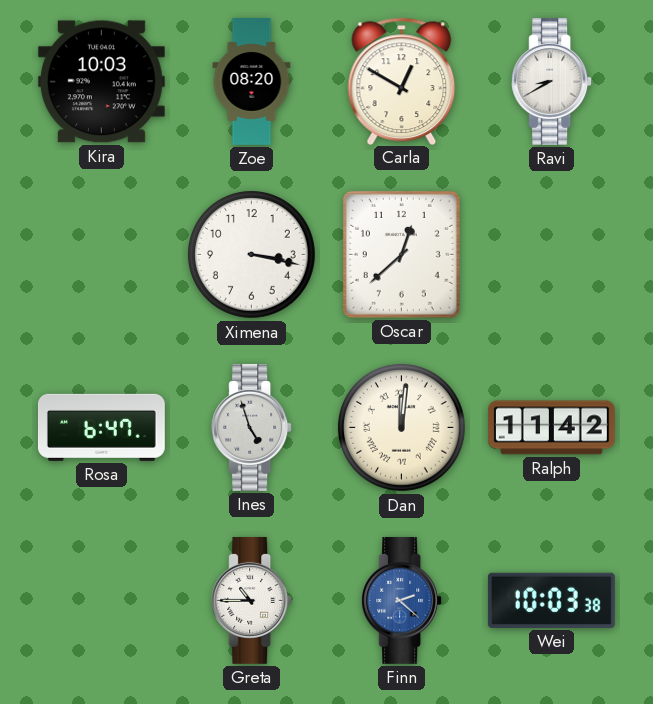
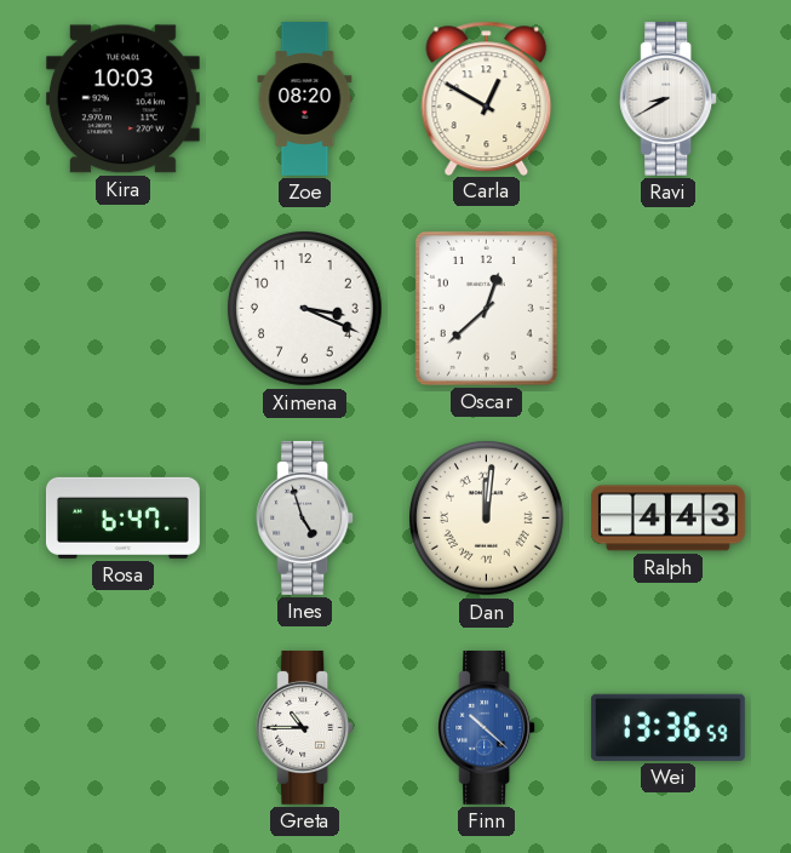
Ximena: 3:17 -> 3:19
Ralph: 11:42 -> 4:43
Finn: 2:22 -> 10:22
Wei: 10:03 -> 13:36
